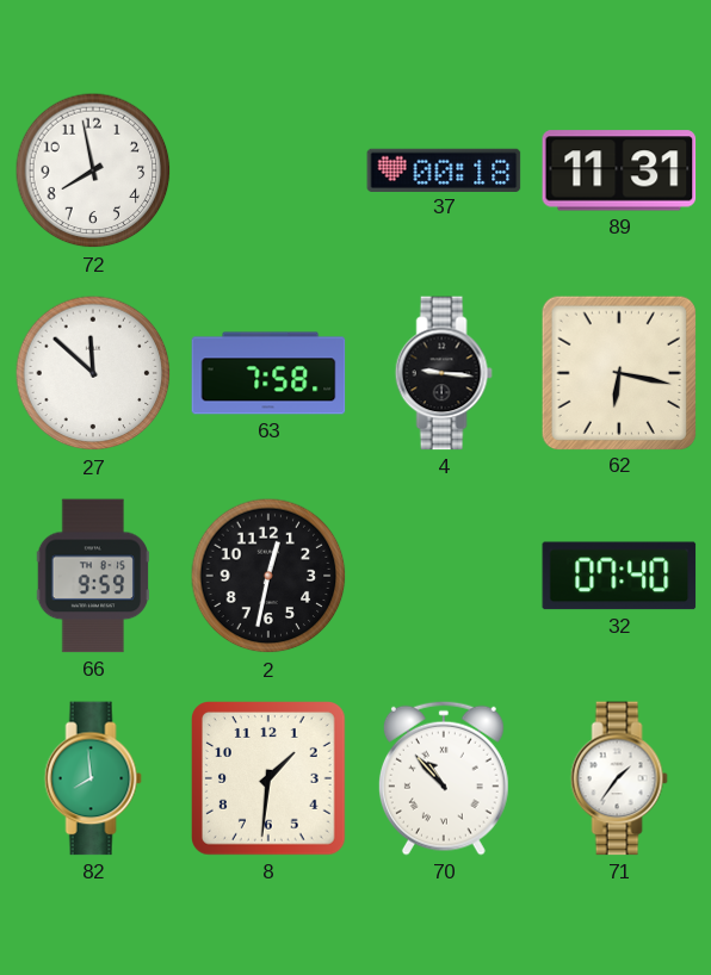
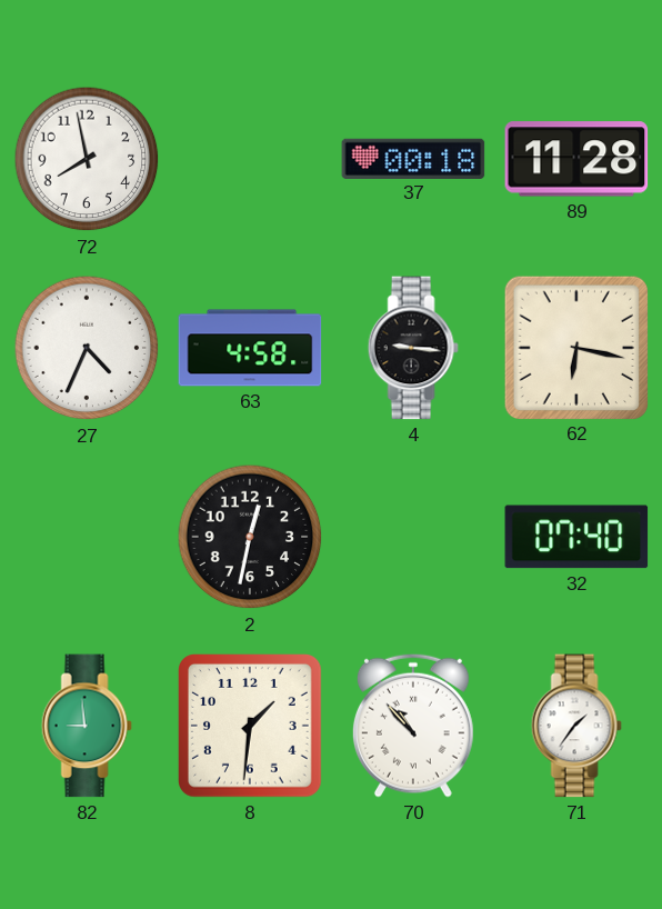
89: 11:31 -> 11:28
27: 11:52 -> 4:34
63: 7:58 -> 4:58
66: 9:59 -> none
82: 7:59 -> 8:59
